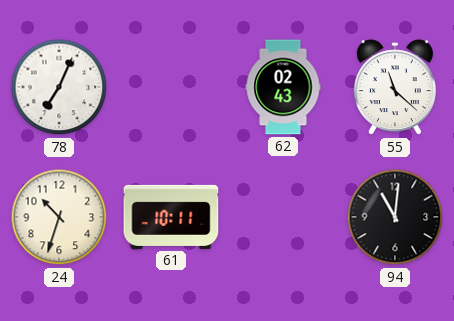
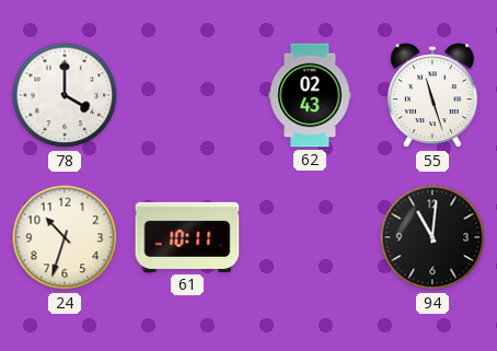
78: 7:04 -> 4:00
55: 11:22 -> 11:27
